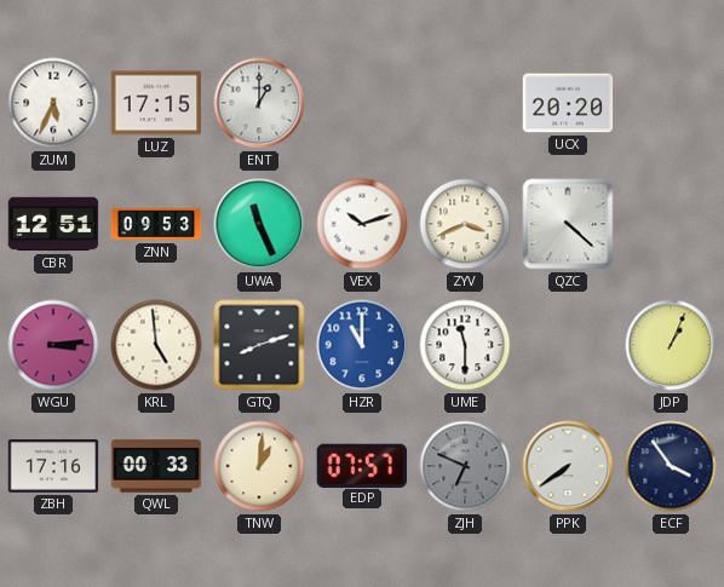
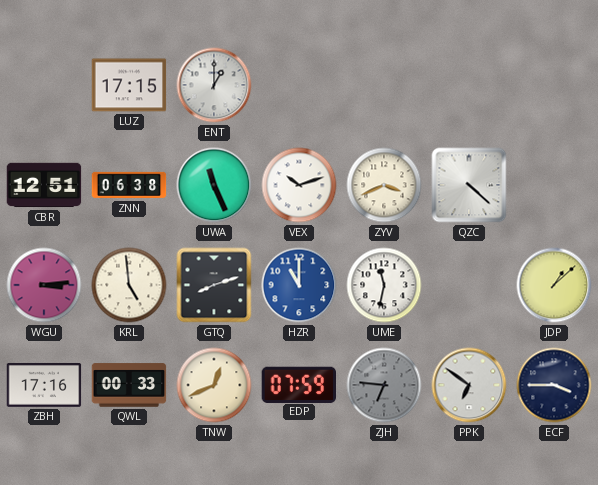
ZUM: 5:34 -> none
UCX: 20:20 -> none
ZNN: 09:53 -> 06:38
UME: 11:30 -> 11:32
JDP: 1:04 -> 1:08
TNW: 1:01 -> 12:41
EDP: 07:57 -> 07:59
ZJH: 6:49 -> 6:46
PPK: 7:39 -> 6:51
ECF: 3:54 -> 3:45
